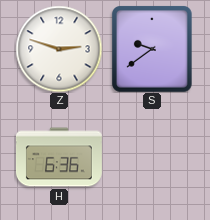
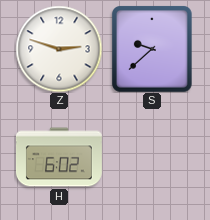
S: 9:39 -> 9:38
H: 6:36 -> 6:02
